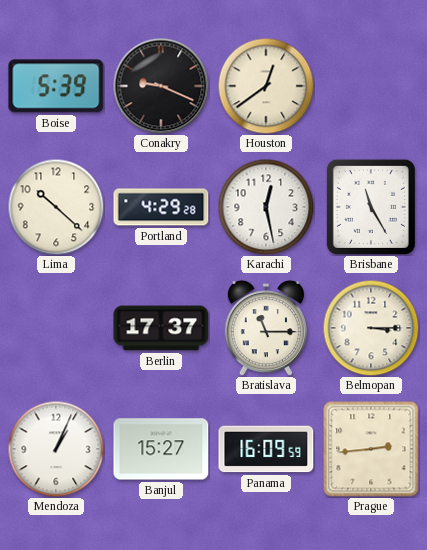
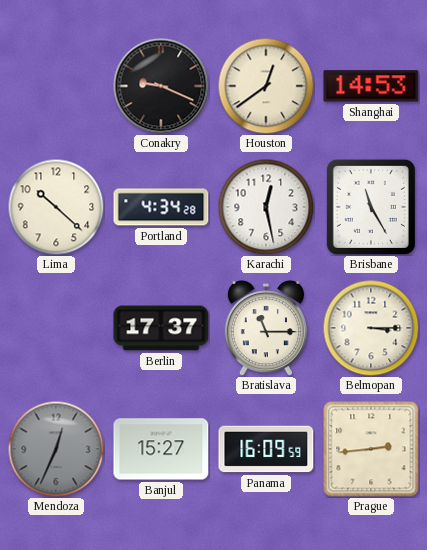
Boise: 5:39 -> none
Shanghai: none -> 14:53
Portland: 4:29 -> 4:34
Mendoza: 1:04 -> 12:34
Mendoza dial: white -> grey
